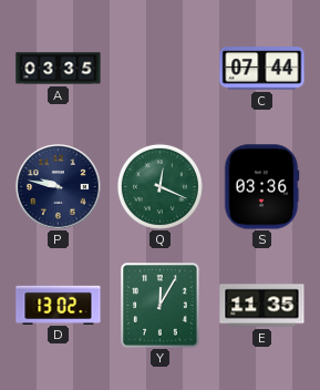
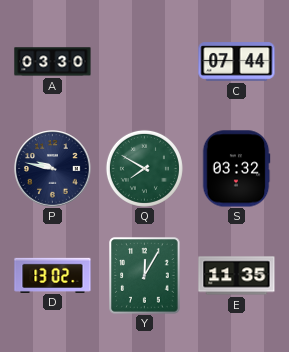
A: 03:35 -> 03:30
Q: 12:19 -> 7:50
S: 03:36 -> 03:32
